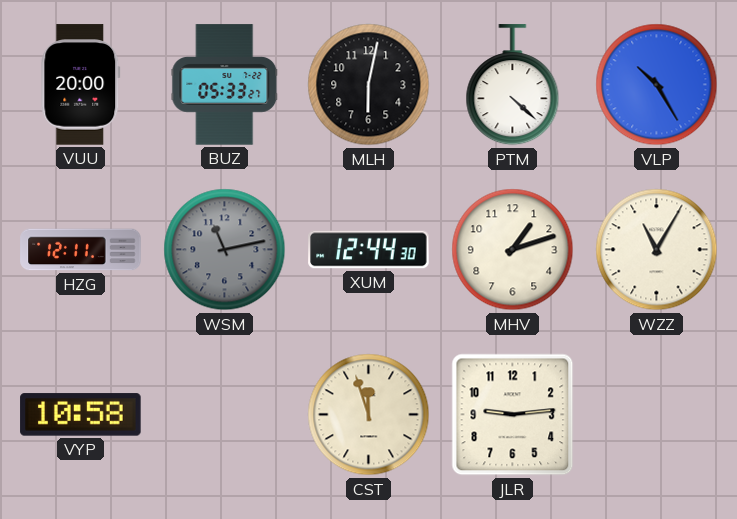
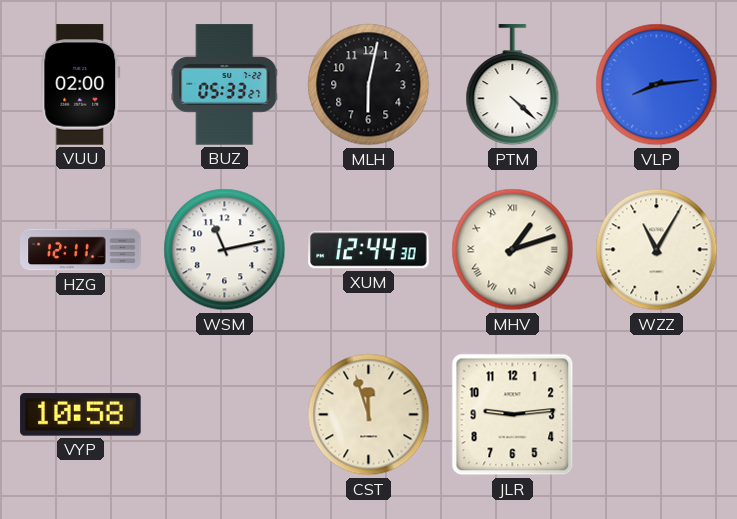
VUU: 20:00 -> 02:00
VLP: 10:25 -> 8:14
WSM dial: grey -> white
MHV numerals: Arabic -> Roman
